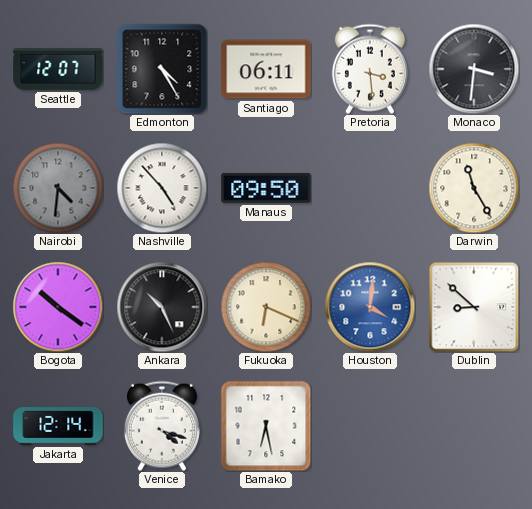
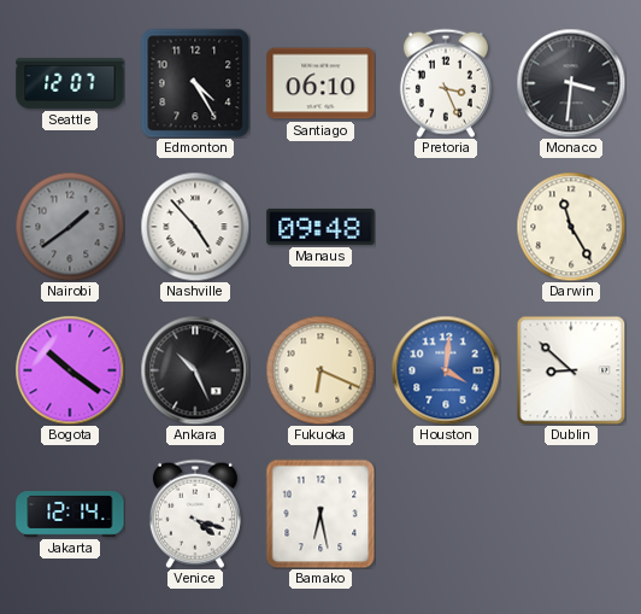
Santiago: 06:11 -> 06:10
Pretoria: 3:29 -> 3:26
Nairobi: 4:31 -> 1:39
Manaus: 09:50 -> 09:48
